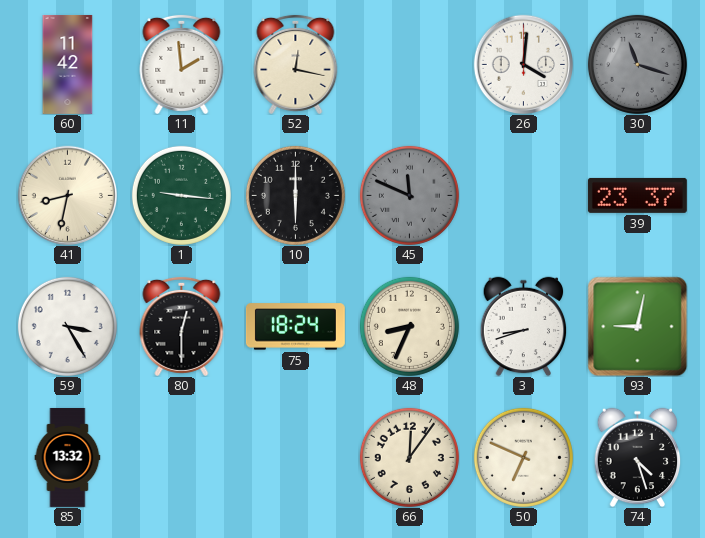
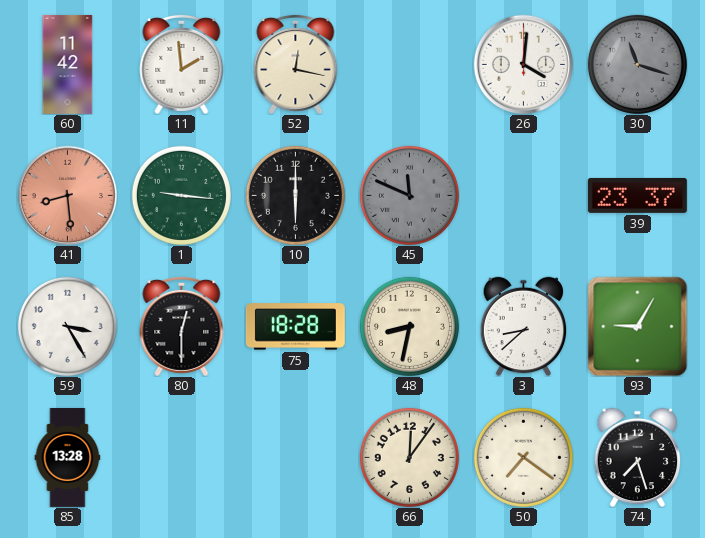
41: 8:32 -> 8:29
41 dial: cream -> salmon
75: 18:24 -> 18:28
48: 8:34 -> 8:32
3: 8:42 -> 8:38
93: 9:02 -> 9:05
85: 13:32 -> 13:28
50: 6:49 -> 7:21
74: 4:27 -> 7:27
